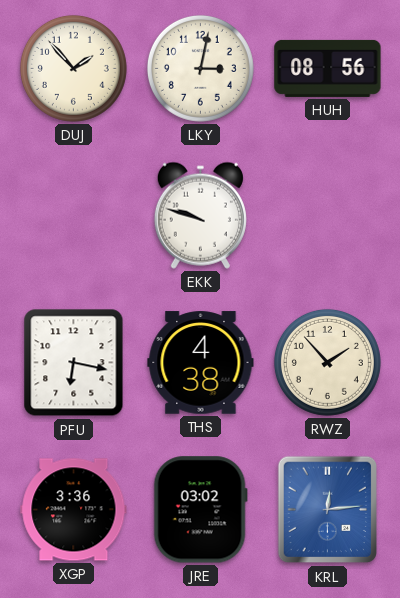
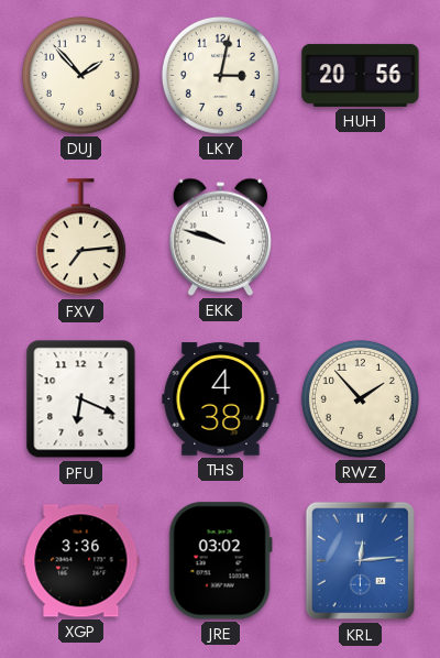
HUH: 08:56 -> 20:56
FXV: none -> 7:14
PFU: 6:17 -> 6:19
